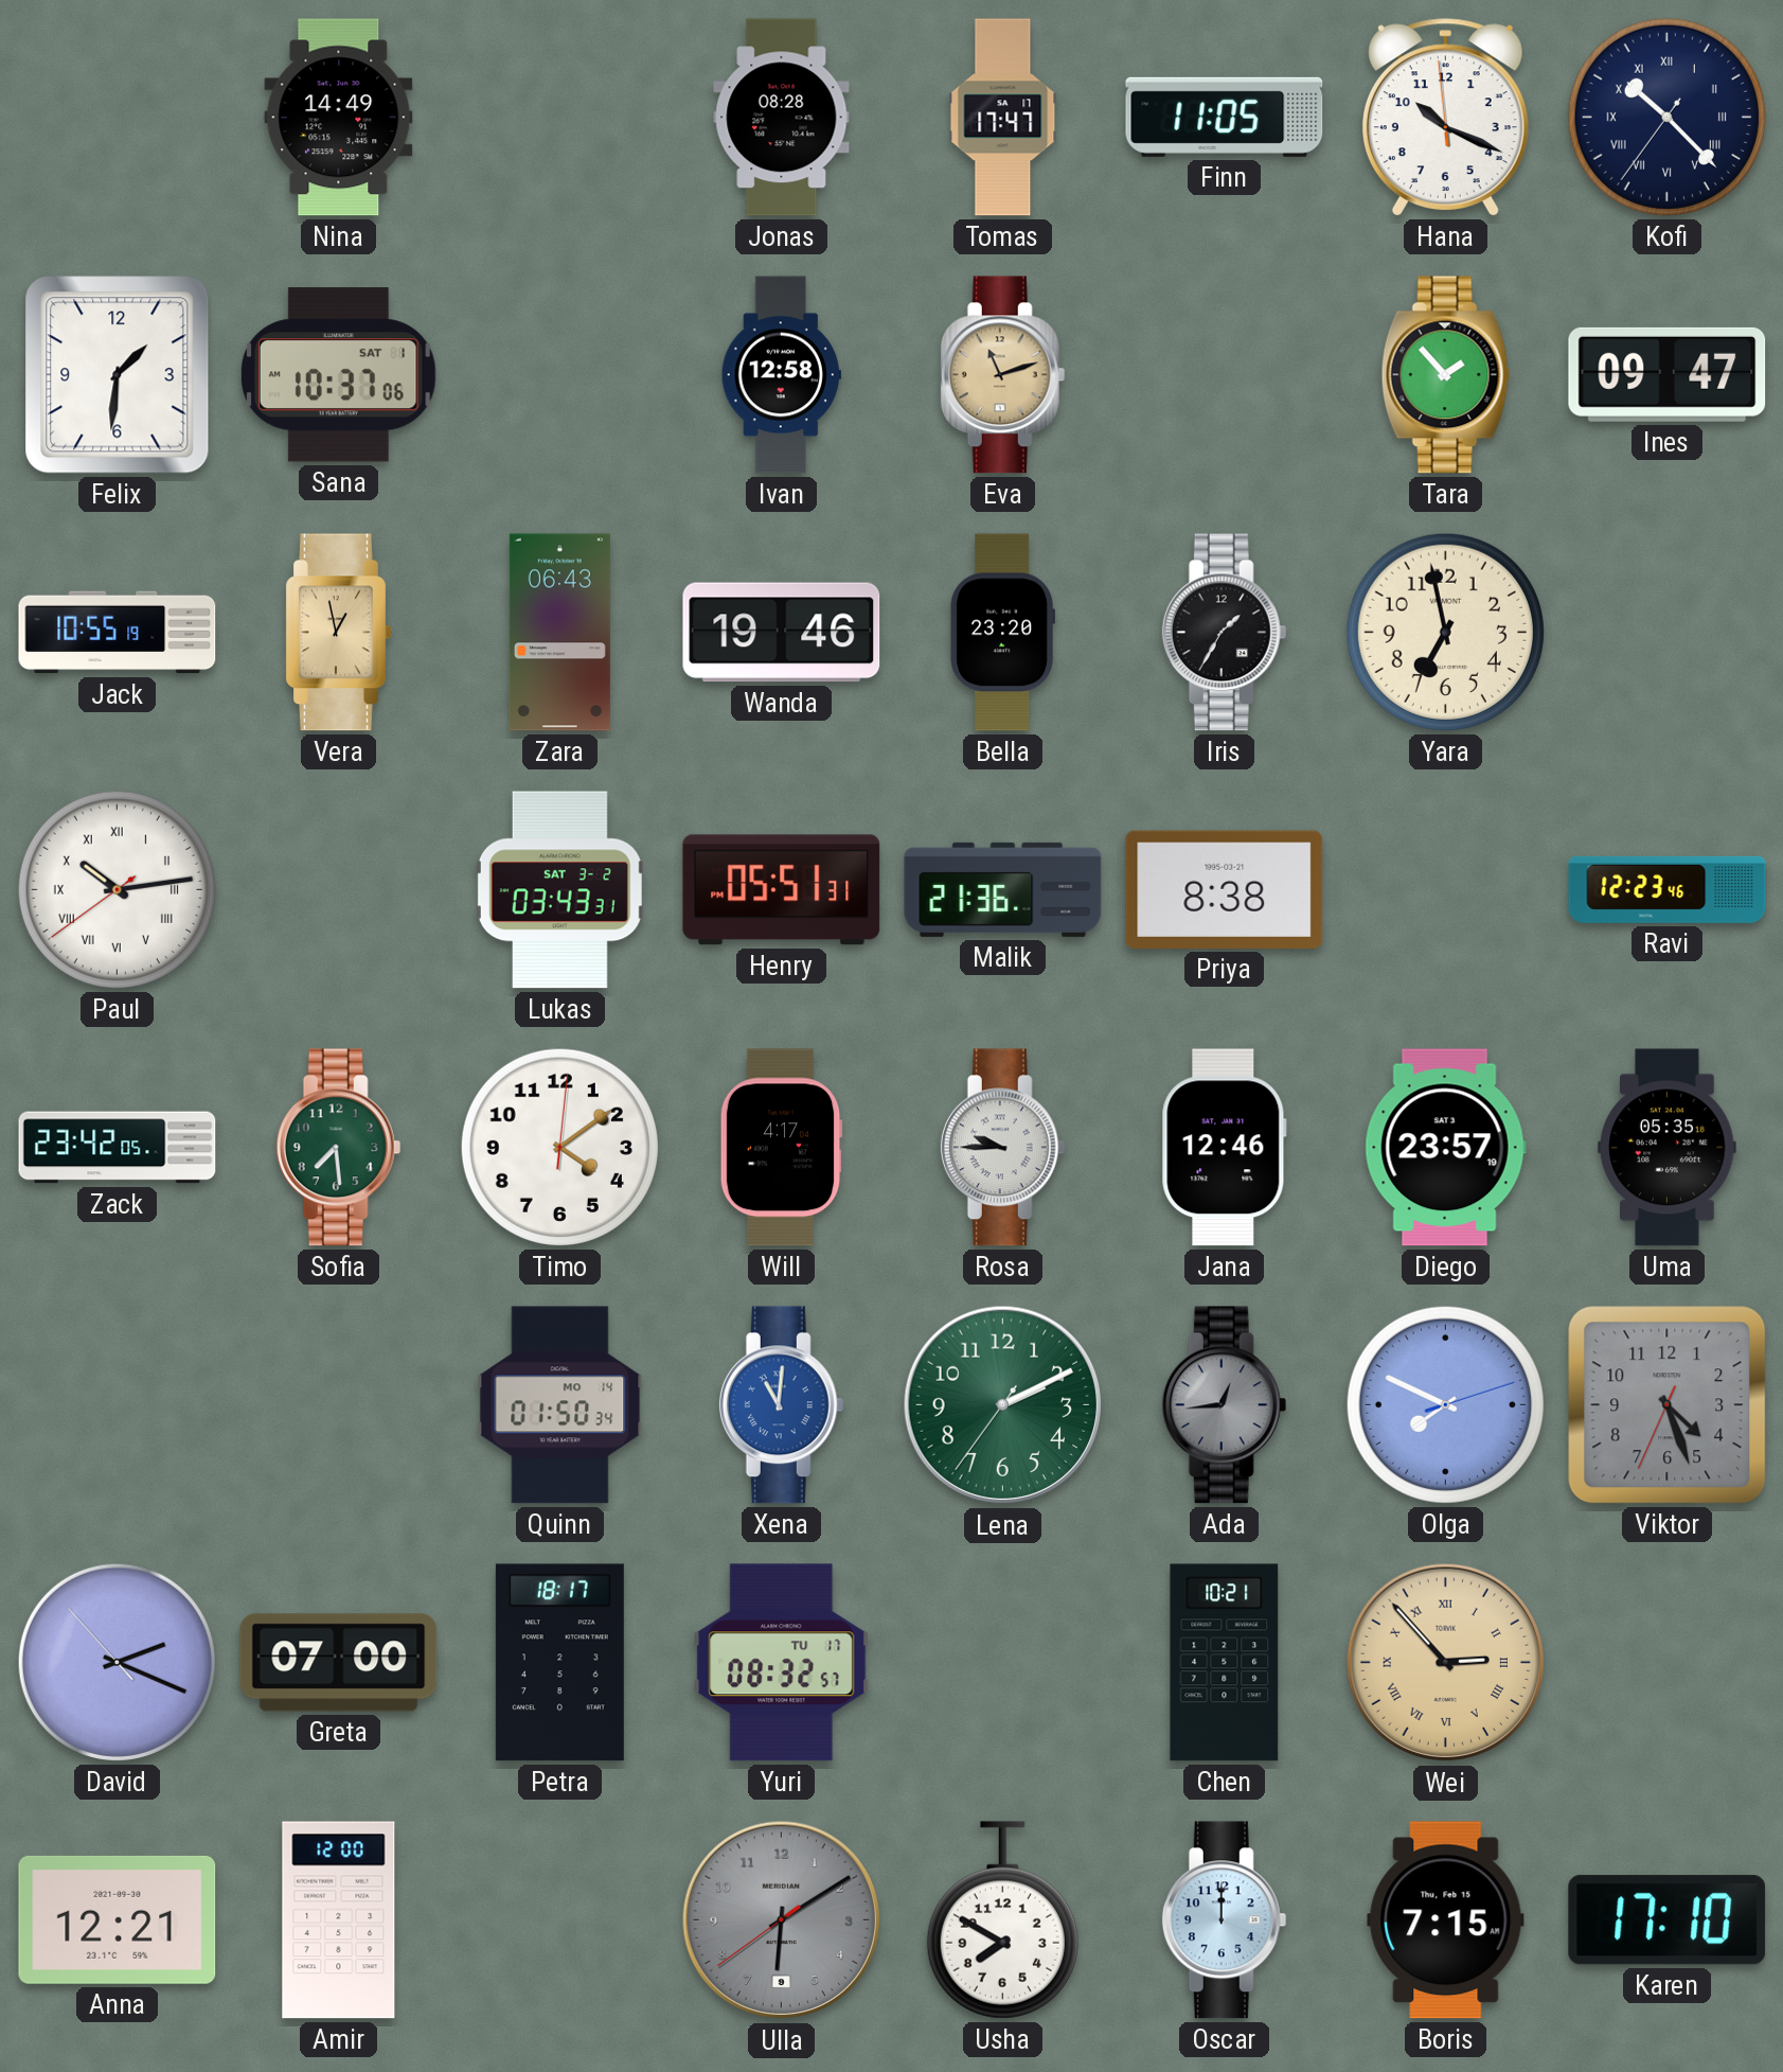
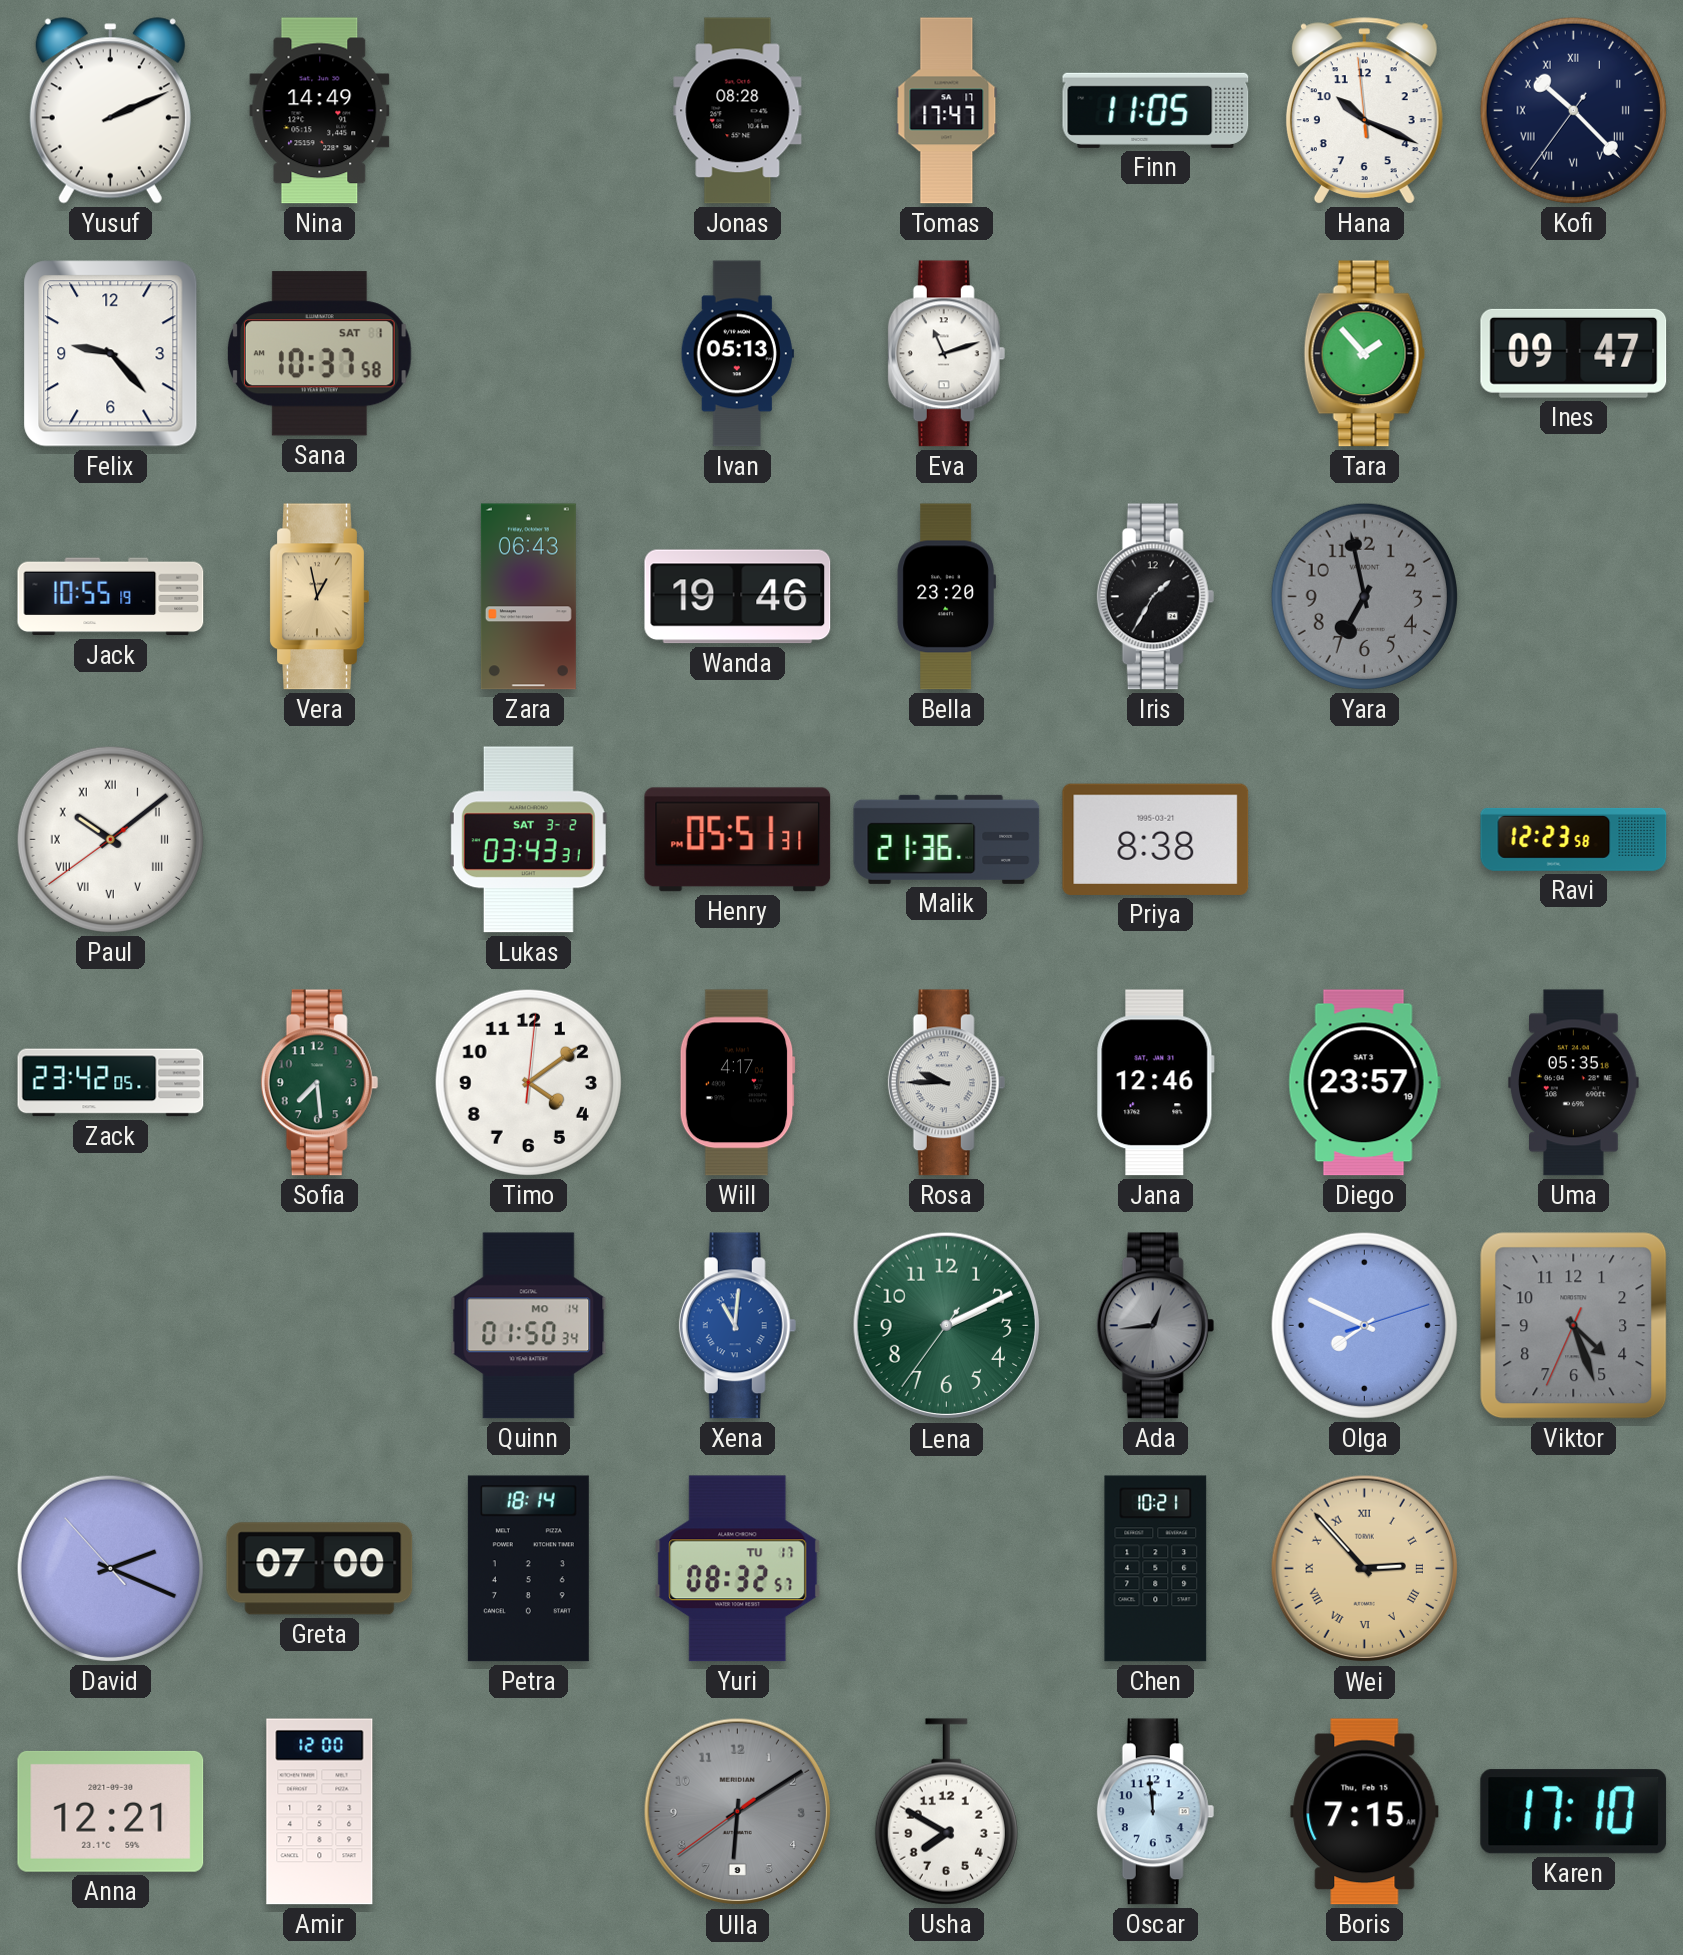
Yusuf: none -> 2:11
Felix: 1:31 -> 9:23
Sana: 10:37:06 -> 10:37:58
Ivan: 12:58 -> 05:13
Eva dial: champagne -> white
Yara dial: cream -> grey
Paul: 10:13 -> 10:08
Ravi: 12:23:46 -> 12:23:58
Petra: 18:17 -> 18:14
Oscar: 12:00 -> 11:59
